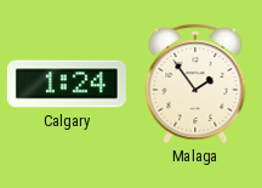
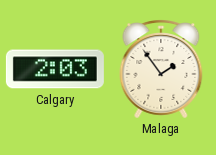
Calgary: 1:24 -> 2:03
